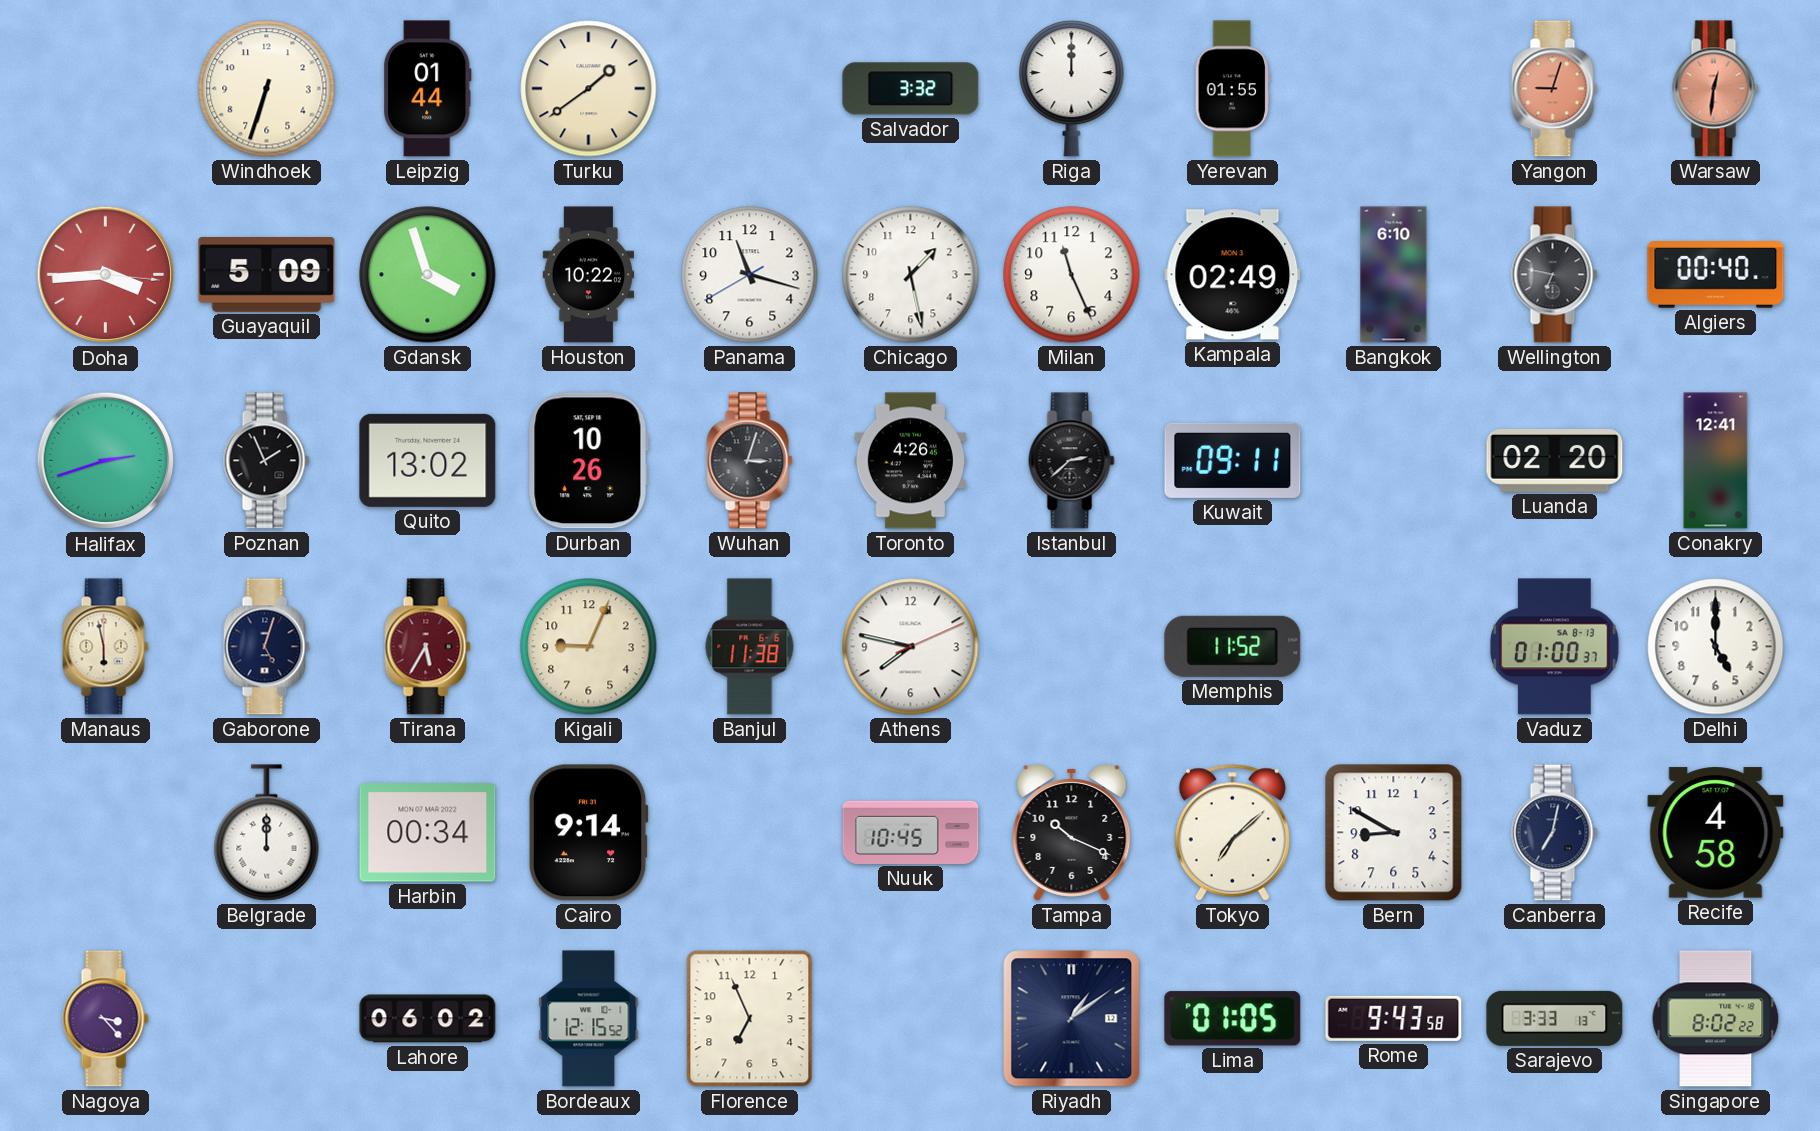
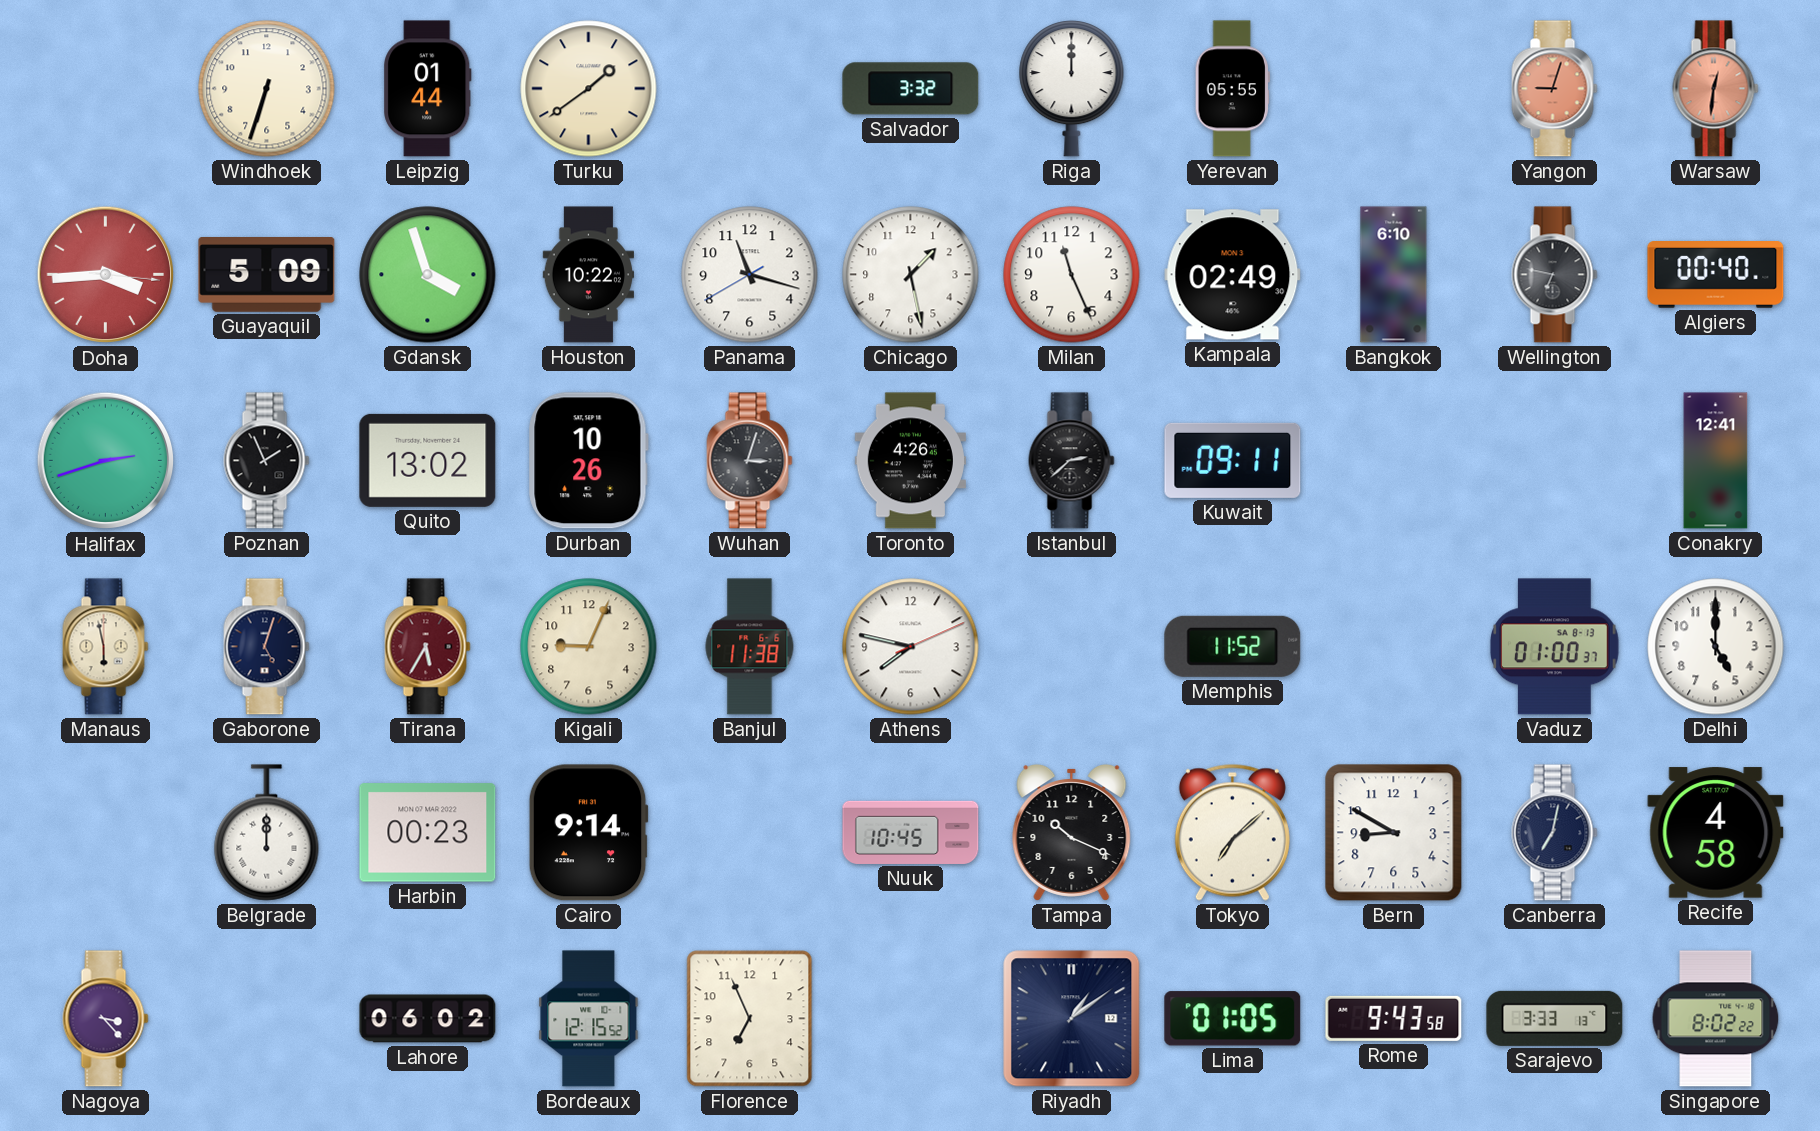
Yerevan: 01:55 -> 05:55
Luanda: 02:20 -> none
Harbin: 00:34 -> 00:23
